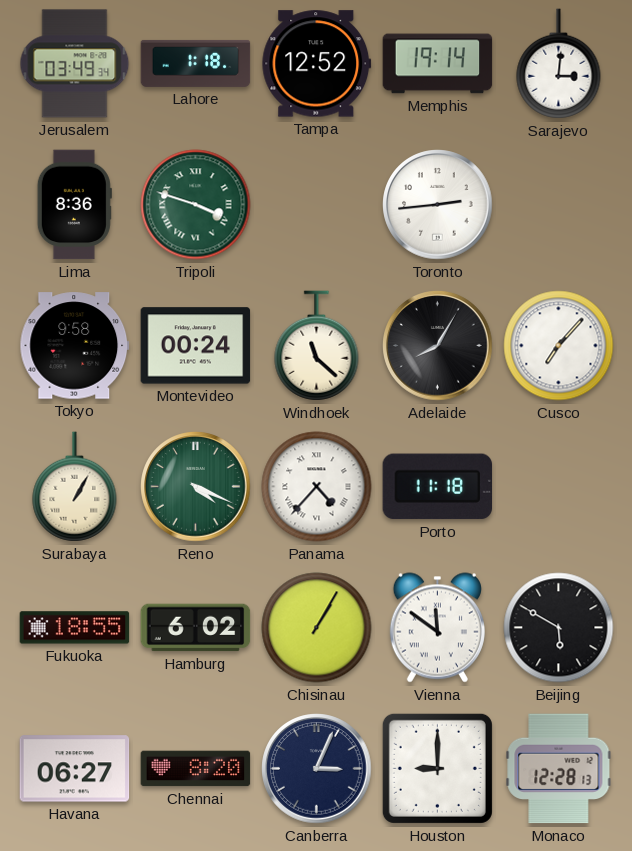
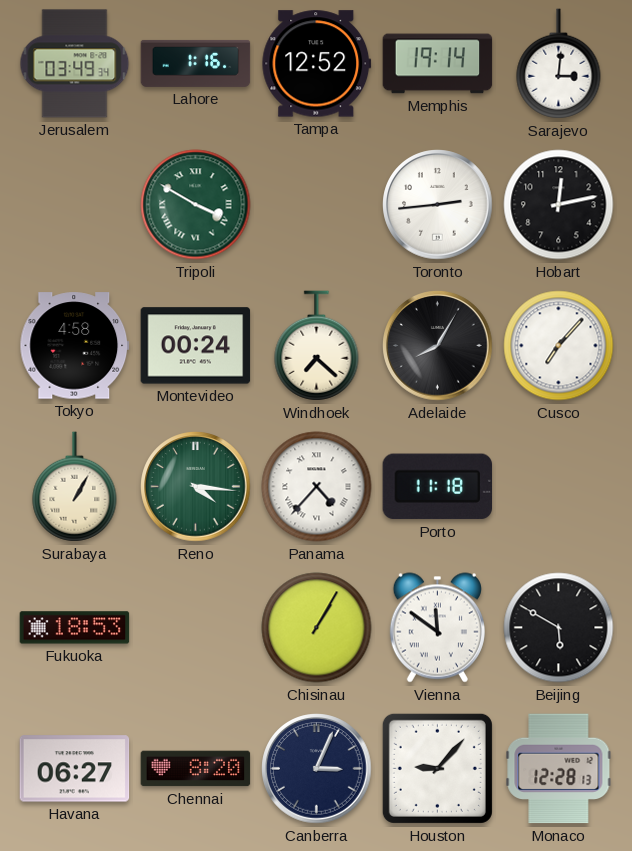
Lahore: 1:18 -> 1:16
Lima: 8:36 -> none
Tripoli: 3:48 -> 3:50
Hobart: none -> 12:13
Tokyo: 9:58 -> 4:58
Windhoek: 11:22 -> 7:22
Reno: 4:19 -> 4:16
Fukuoka: 18:55 -> 18:53
Hamburg: 6:02 -> none
Houston: 9:00 -> 9:07
